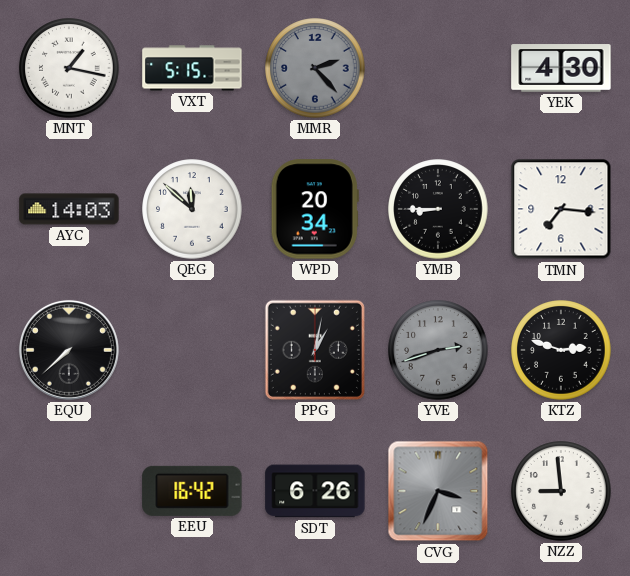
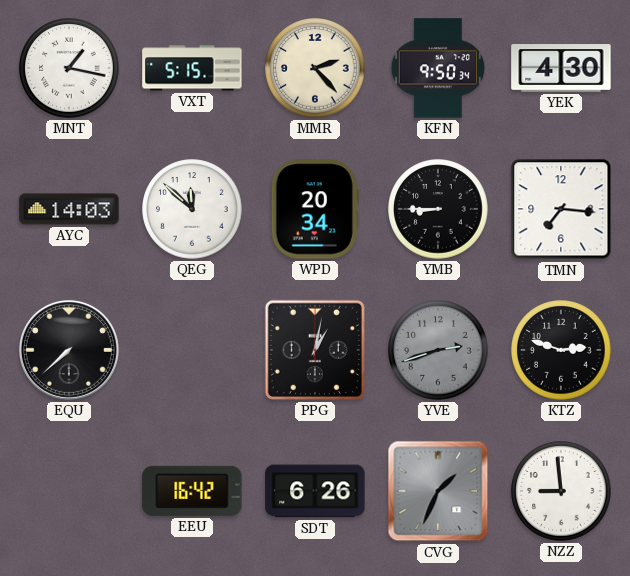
MMR dial: grey -> cream
KFN: none -> 9:50
CVG: 3:34 -> 1:34
